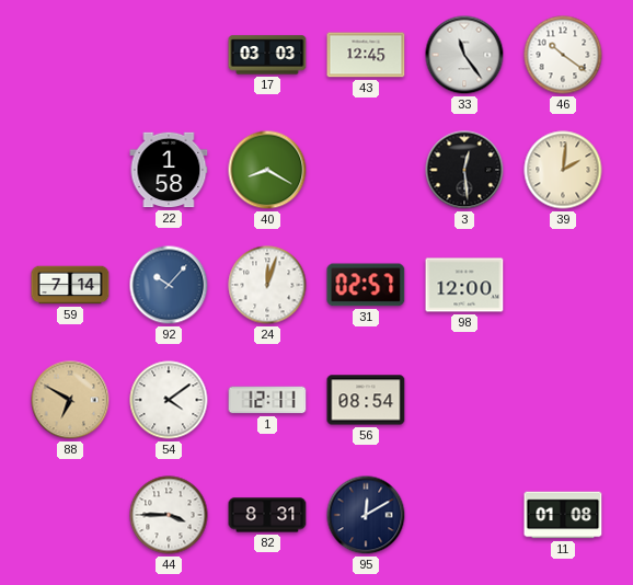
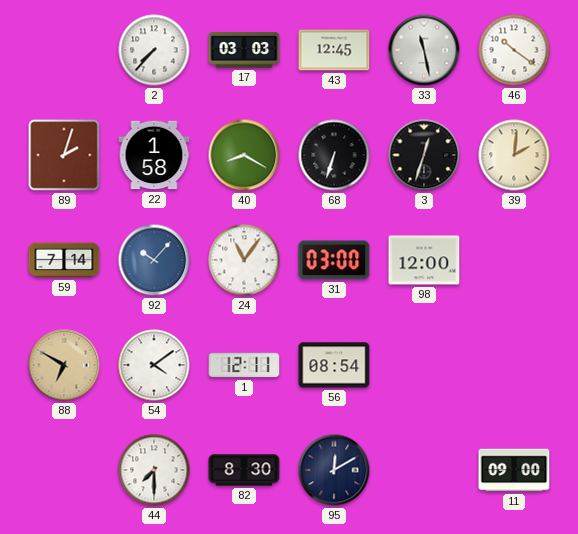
2: none -> 7:37
33: 11:24 -> 11:28
89: none -> 2:03
68: none -> 6:33
3: 12:29 -> 12:33
24: 12:03 -> 11:06
31: 02:57 -> 03:00
44: 3:45 -> 7:30
82: 8:31 -> 8:30
11: 01:08 -> 09:00
